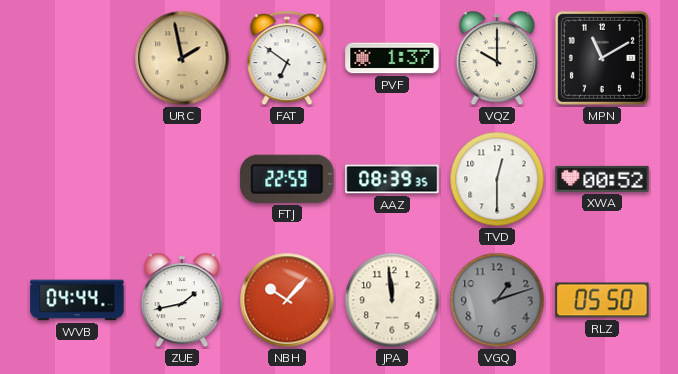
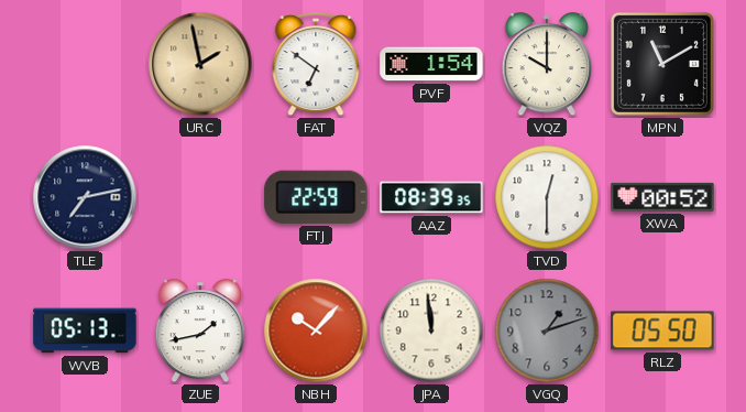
PVF: 1:37 -> 1:54
TLE: none -> 7:13
WVB: 04:44 -> 05:13
